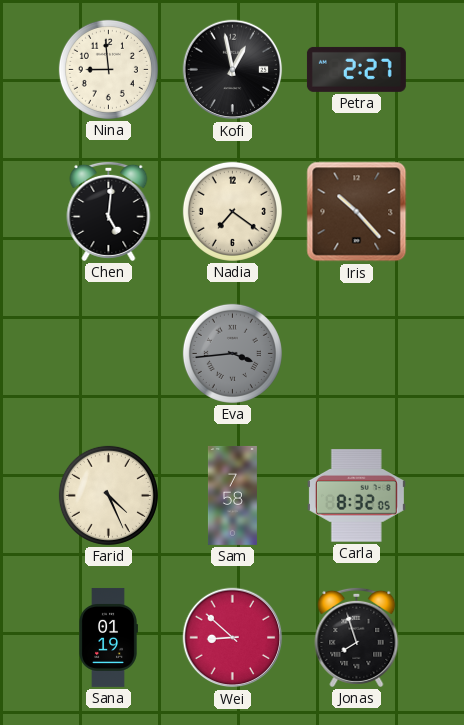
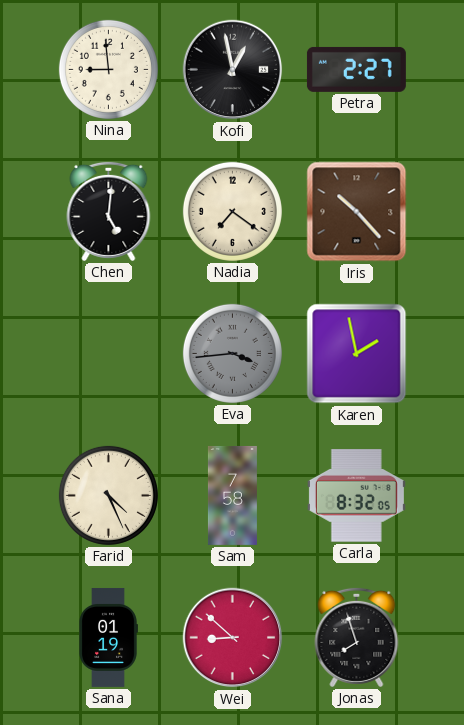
Karen: none -> 1:58
